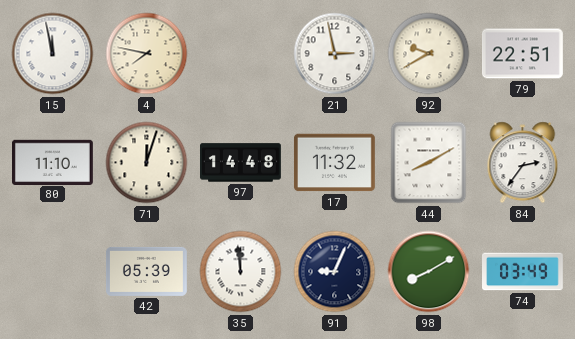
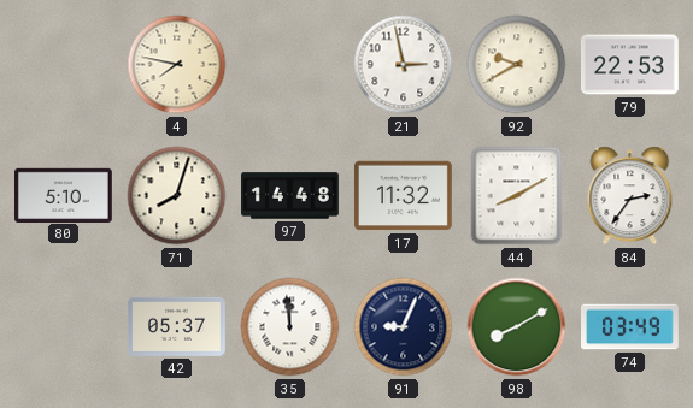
15: 11:58 -> none
79: 22:51 -> 22:53
80: 11:10 -> 5:10
71: 12:03 -> 8:03
42: 05:39 -> 05:37
